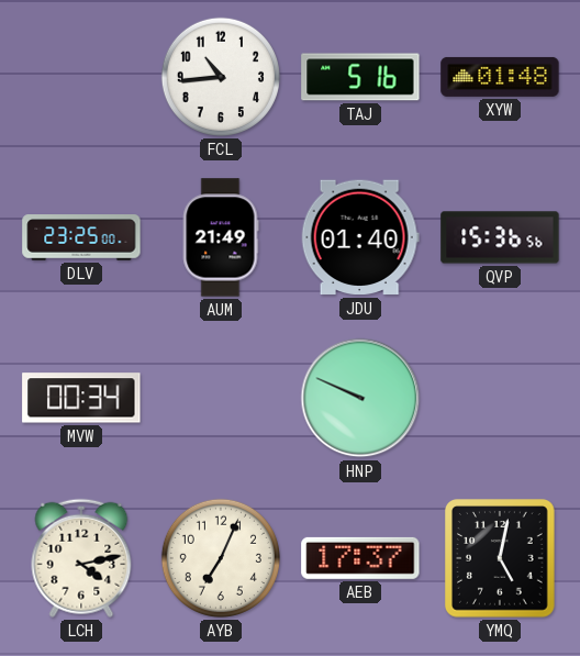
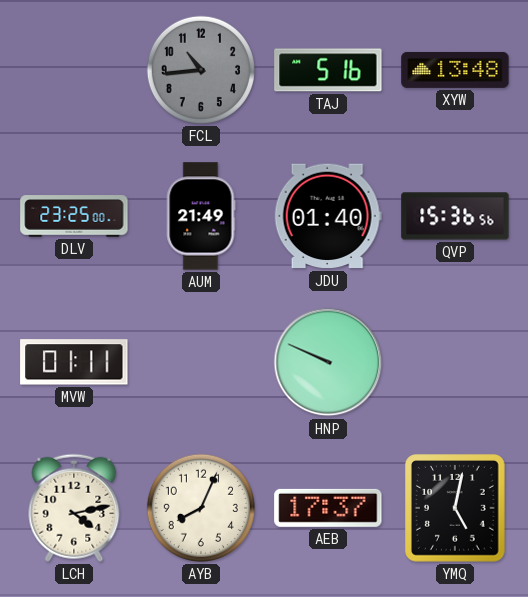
FCL dial: white -> grey
XYW: 01:48 -> 13:48
MVW: 00:34 -> 01:11
AYB: 7:04 -> 8:04
